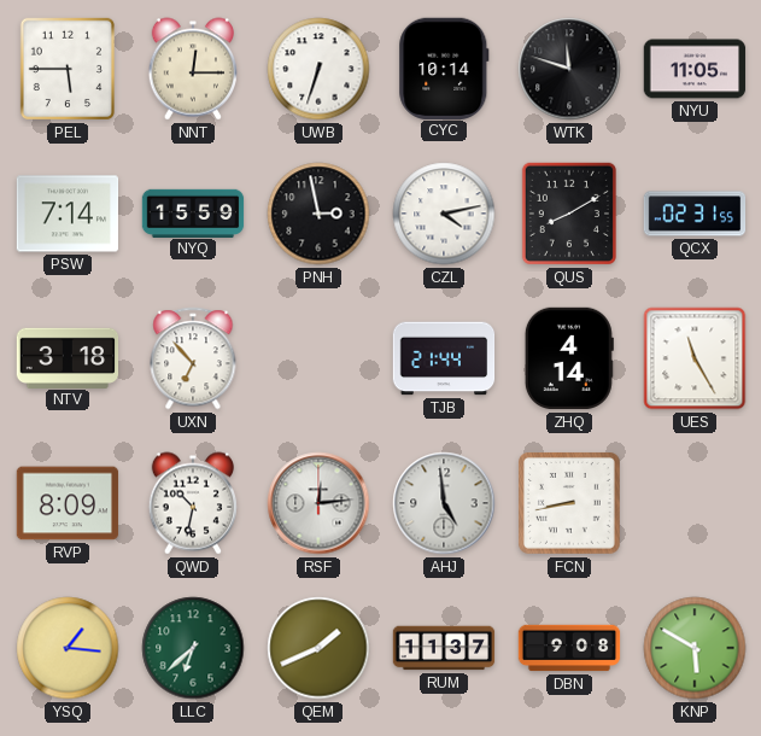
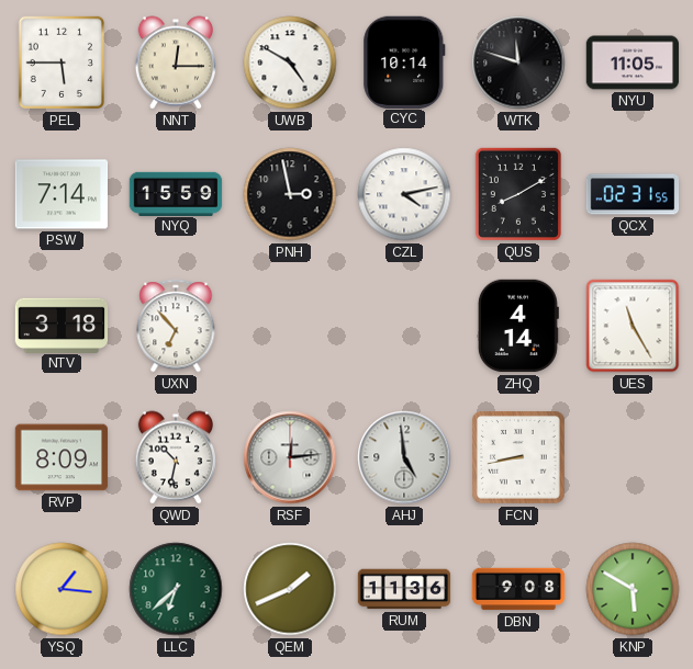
UWB: 6:33 -> 4:50
TJB: 21:44 -> none
RUM: 11:37 -> 11:36
